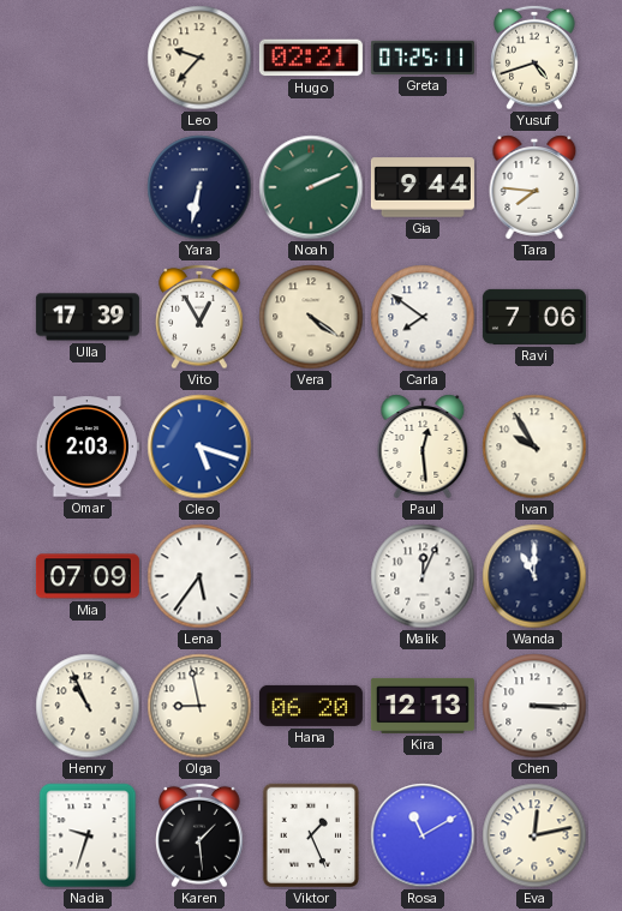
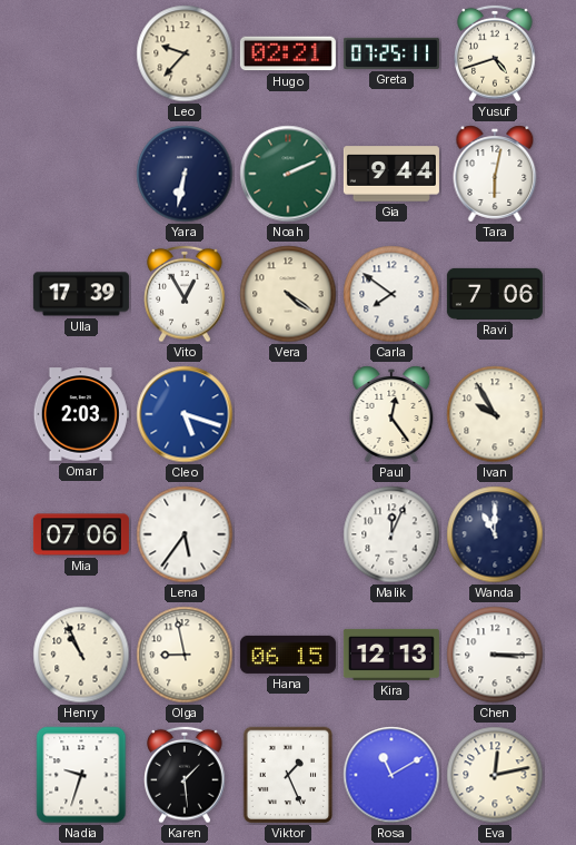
Tara: 7:46 -> 6:02
Paul: 12:29 -> 12:24
Mia: 07:09 -> 07:06
Hana: 06:20 -> 06:15
